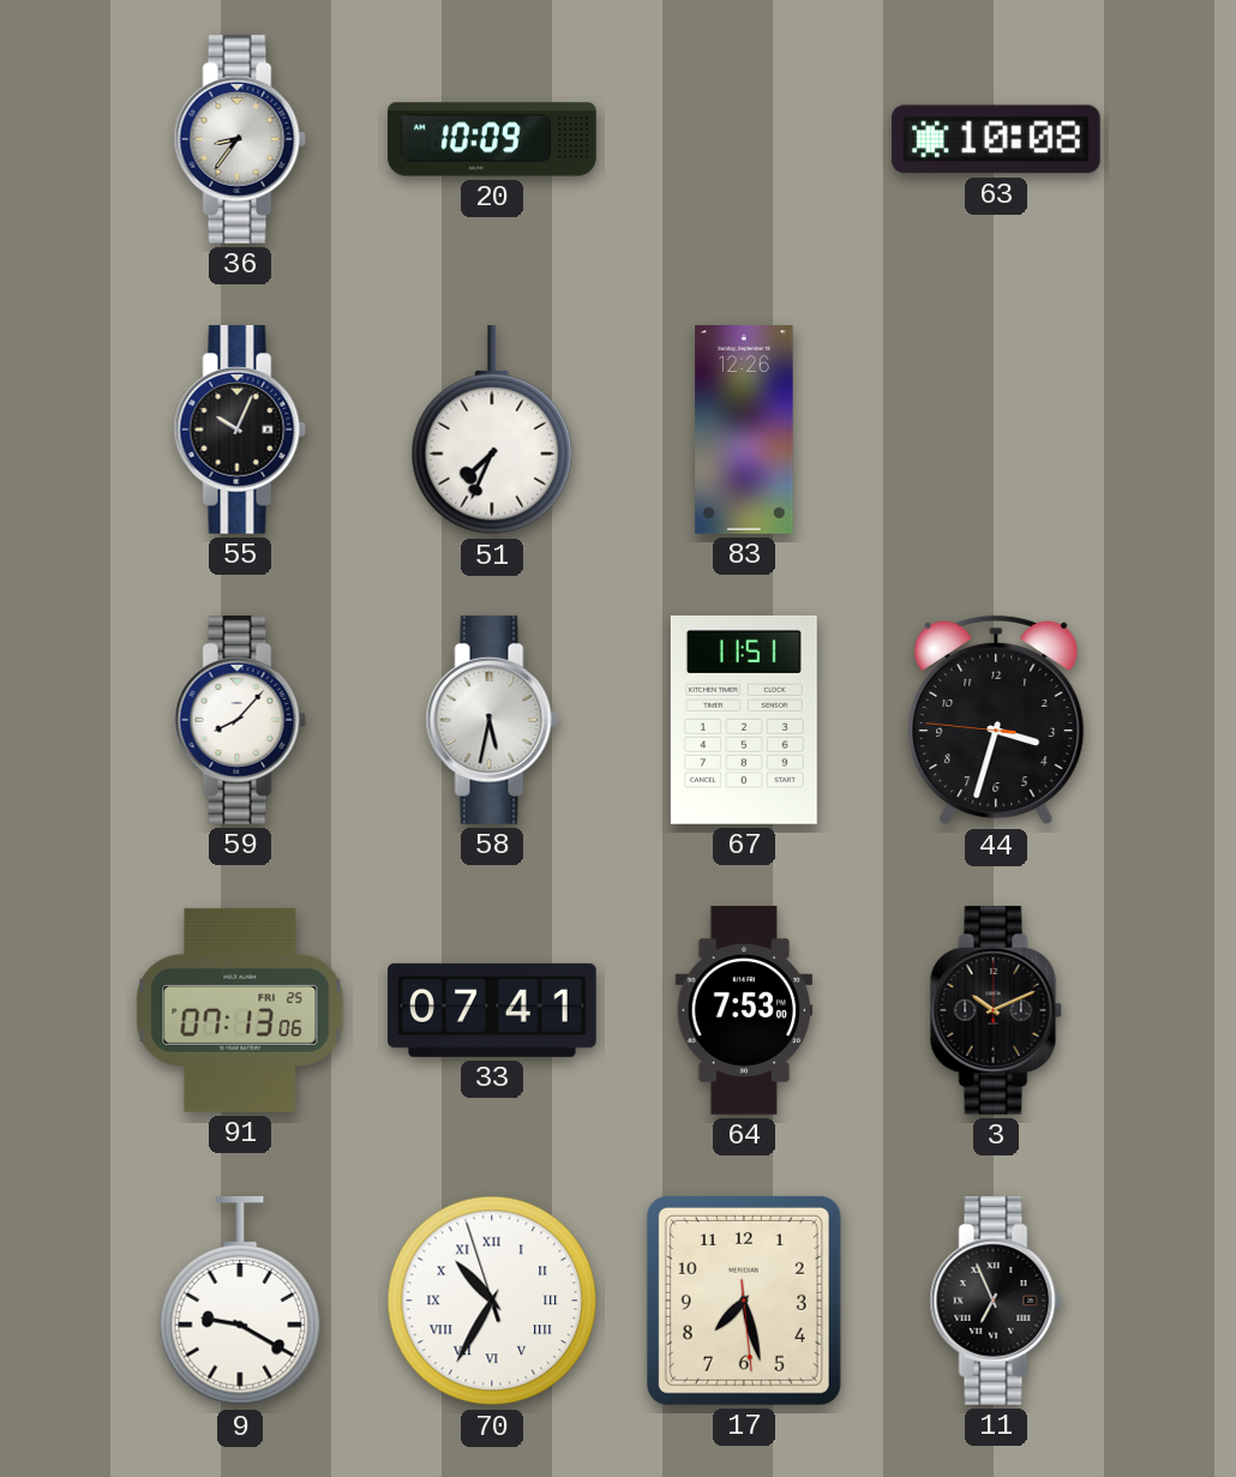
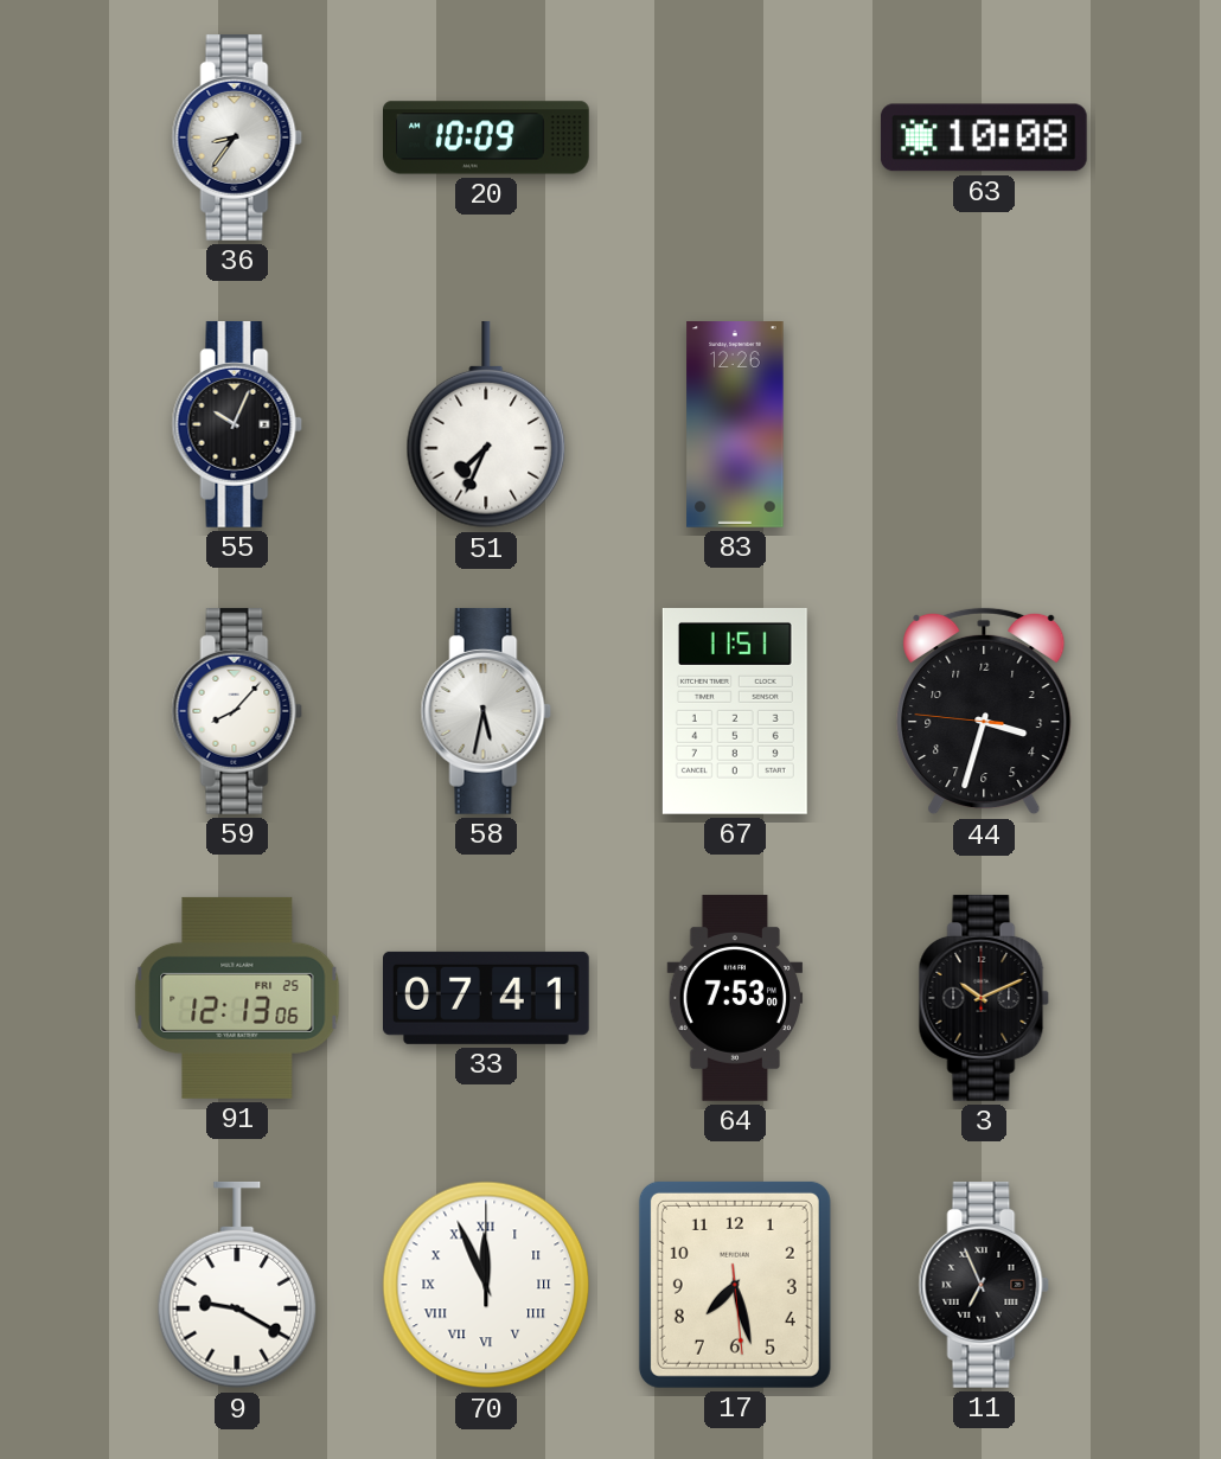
91: 07:13 -> 12:13
70: 10:34 -> 11:56
